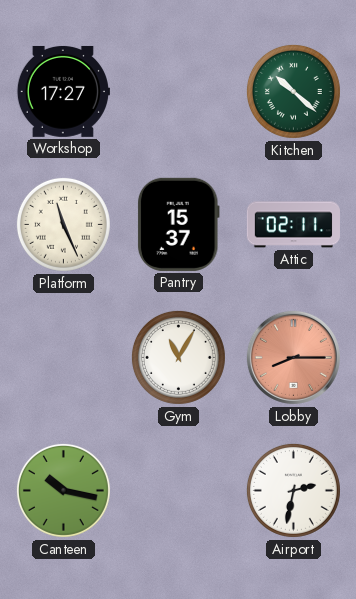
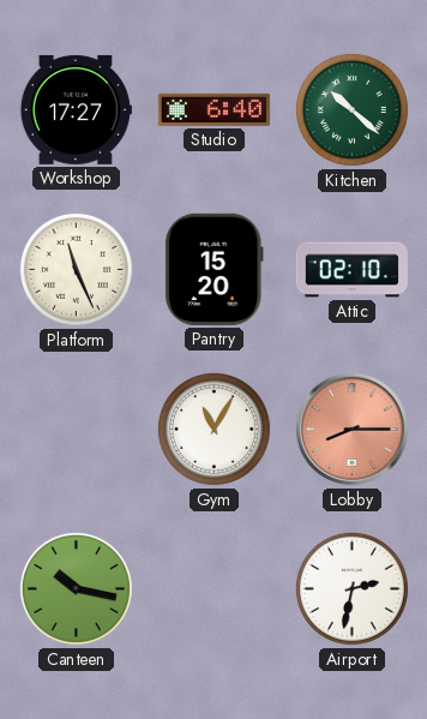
Studio: none -> 6:40
Pantry: 15:37 -> 15:20
Attic: 02:11 -> 02:10
